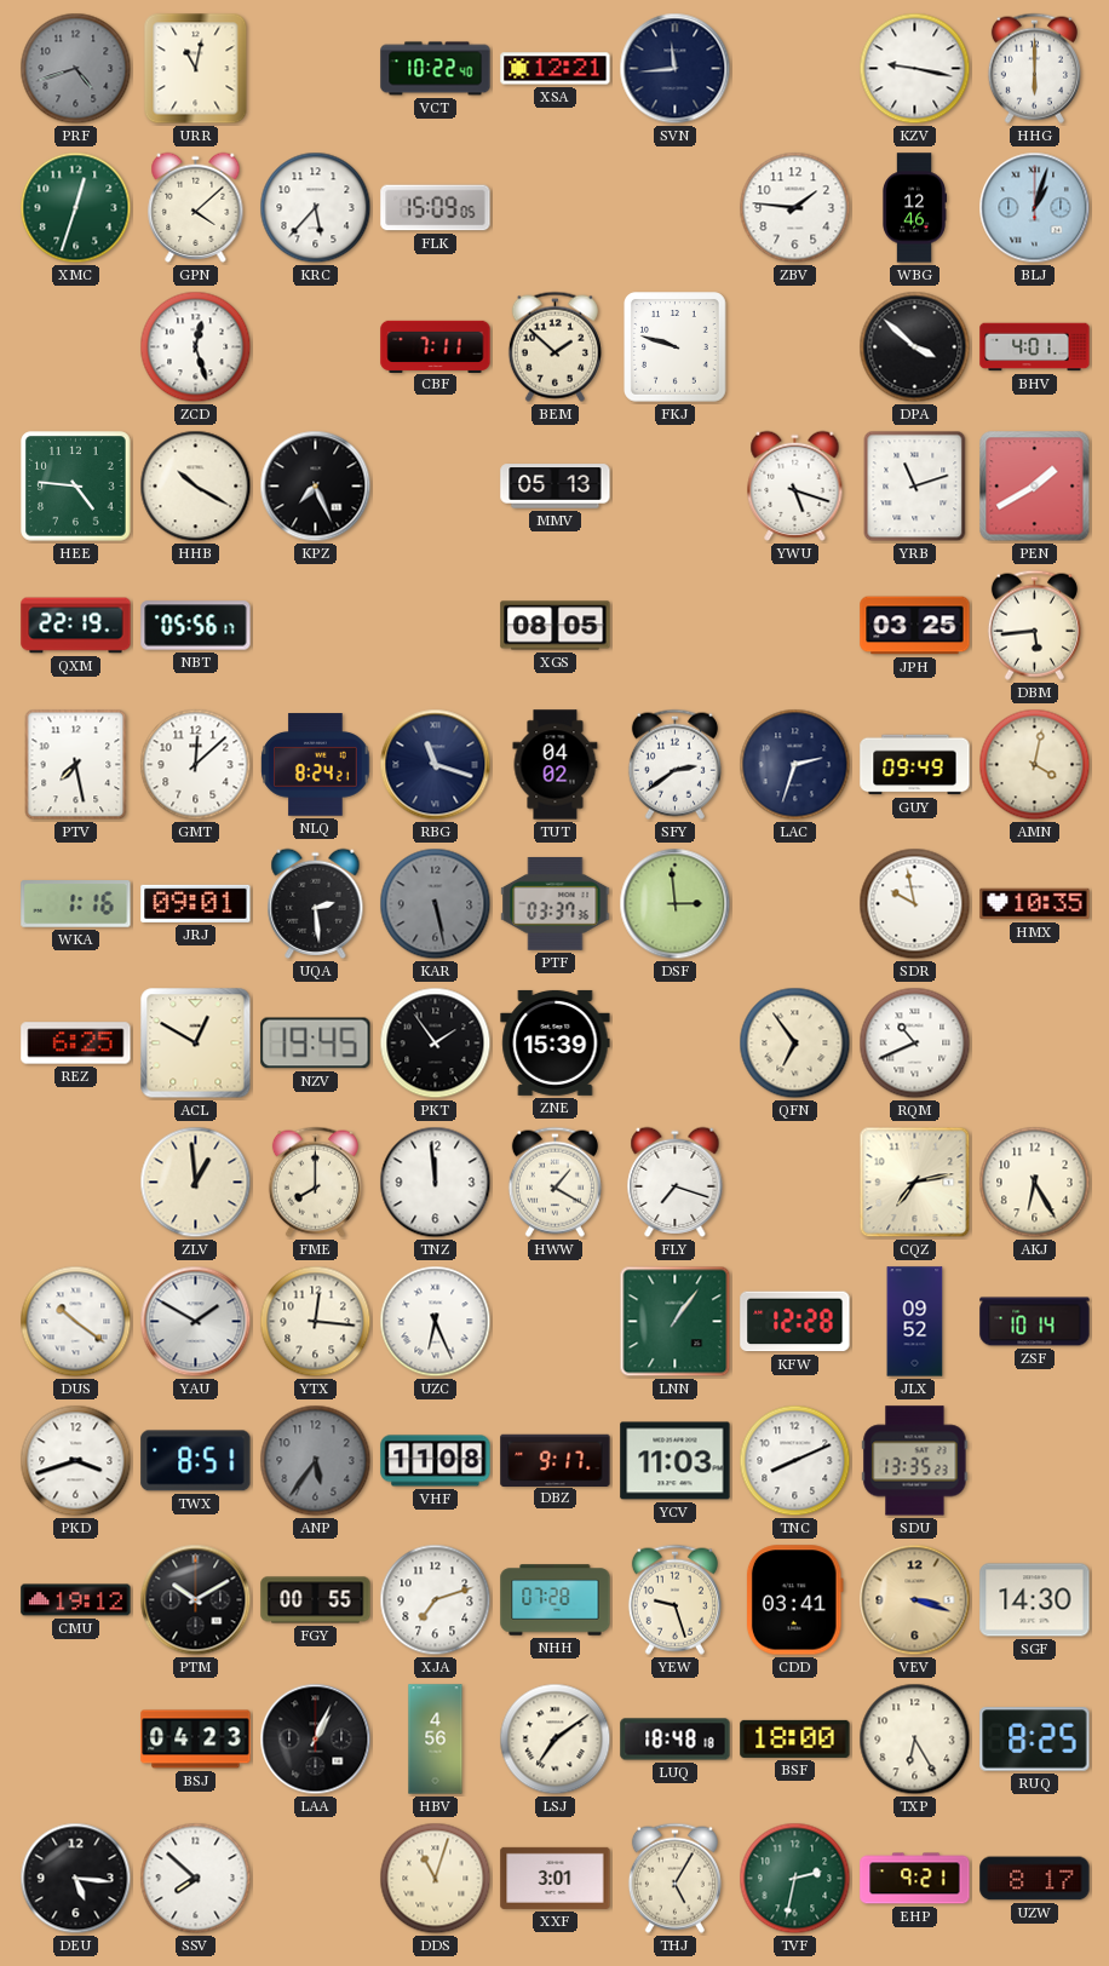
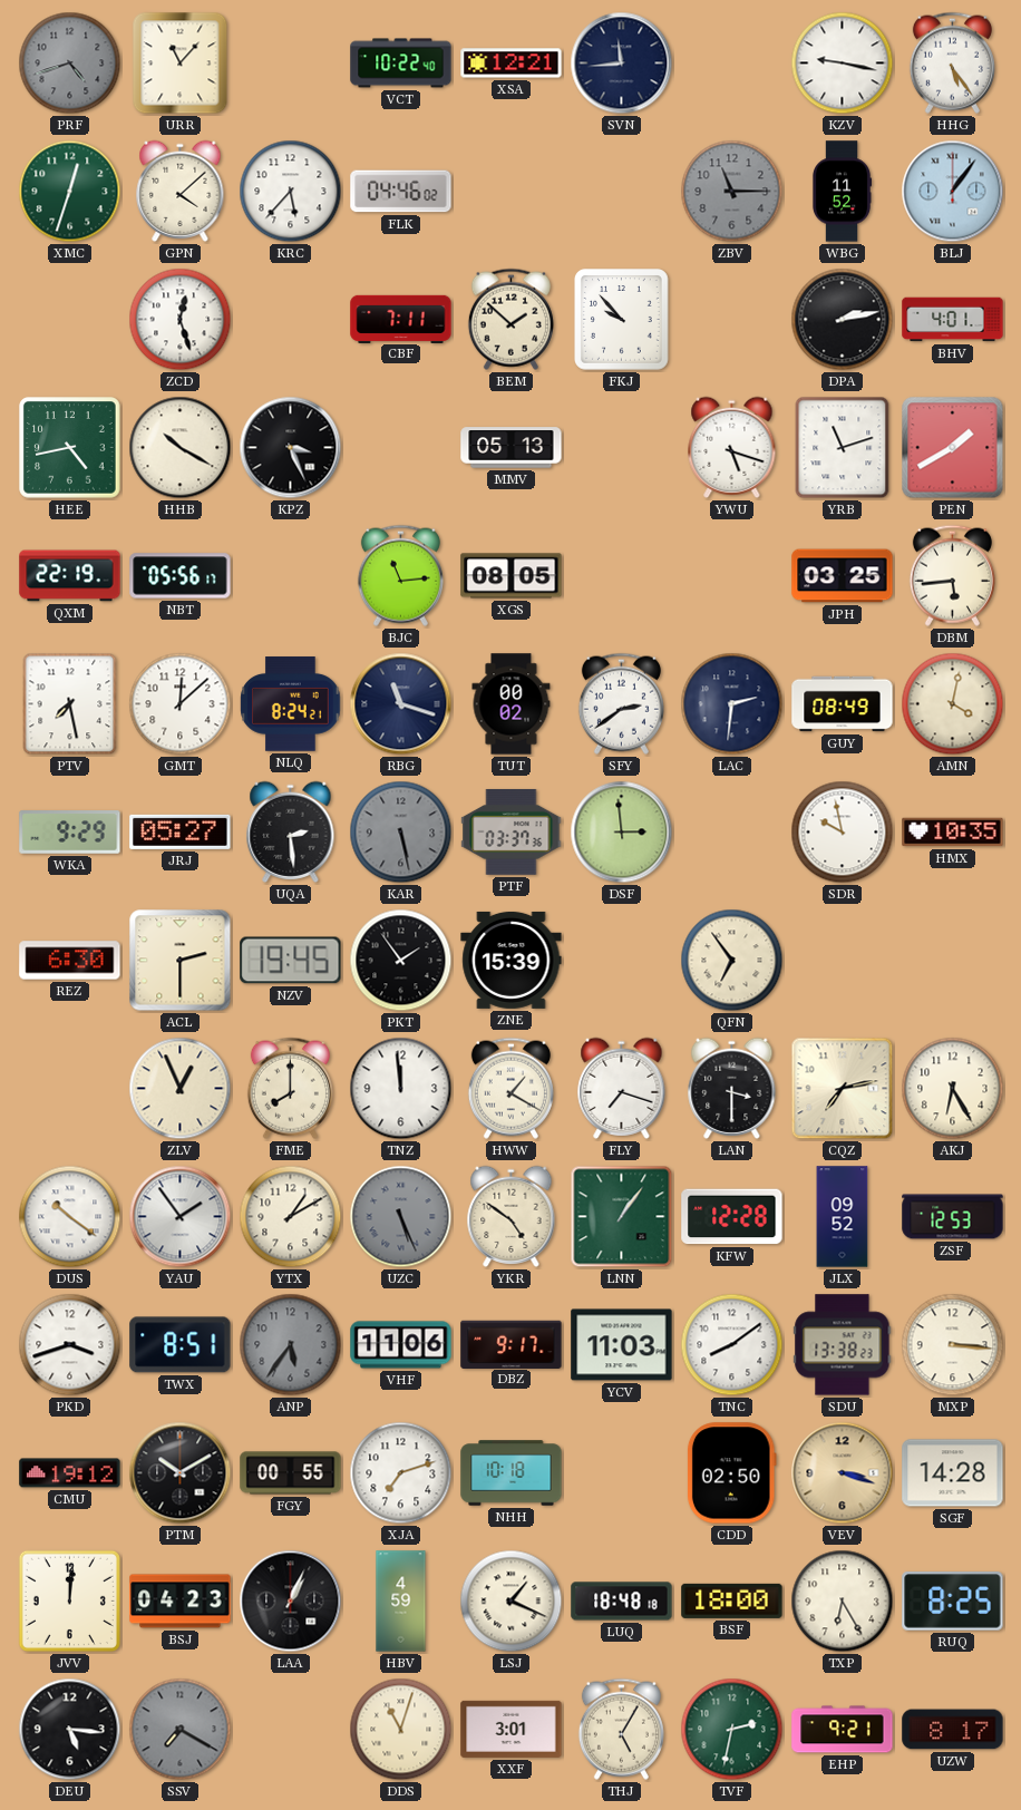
URR: 11:02 -> 11:07
HHG: 6:00 -> 5:24
FLK: 15:09 -> 04:46
ZBV: 1:46 -> 11:15
ZBV dial: white -> grey
WBG: 12:46 -> 11:52
BLJ: 1:03 -> 1:06
FKJ: 9:48 -> 9:53
DPA: 3:52 -> 2:13
HEE: 4:46 -> 4:43
KPZ: 7:26 -> 3:26
BJC: none -> 11:14
TUT: 04:02 -> 00:02
LAC: 2:33 -> 2:31
GUY: 09:49 -> 08:49
WKA: 1:16 -> 9:29
JRJ: 09:01 -> 05:27
REZ: 6:25 -> 6:30
ACL: 12:50 -> 2:30
RQM: 10:41 -> none
ZLV: 12:59 -> 12:56
LAN: none -> 3:30
YAU: 1:50 -> 1:54
YTX: 12:16 -> 1:10
UZC: 6:26 -> 5:26
UZC dial: white -> grey
YKR: none -> 4:51
ZSF: 10:14 -> 12:53
VHF: 11:08 -> 11:06
TNC: 8:11 -> 8:09
SDU: 13:35 -> 13:38
MXP: none -> 3:16
NHH: 07:28 -> 10:18
YEW: 9:27 -> none
CDD: 03:41 -> 02:50
SGF: 14:30 -> 14:28
JVV: none -> 12:01
HBV: 4:56 -> 4:59
LSJ: 7:09 -> 1:19
SSV: 7:52 -> 7:20
SSV dial: white -> grey
